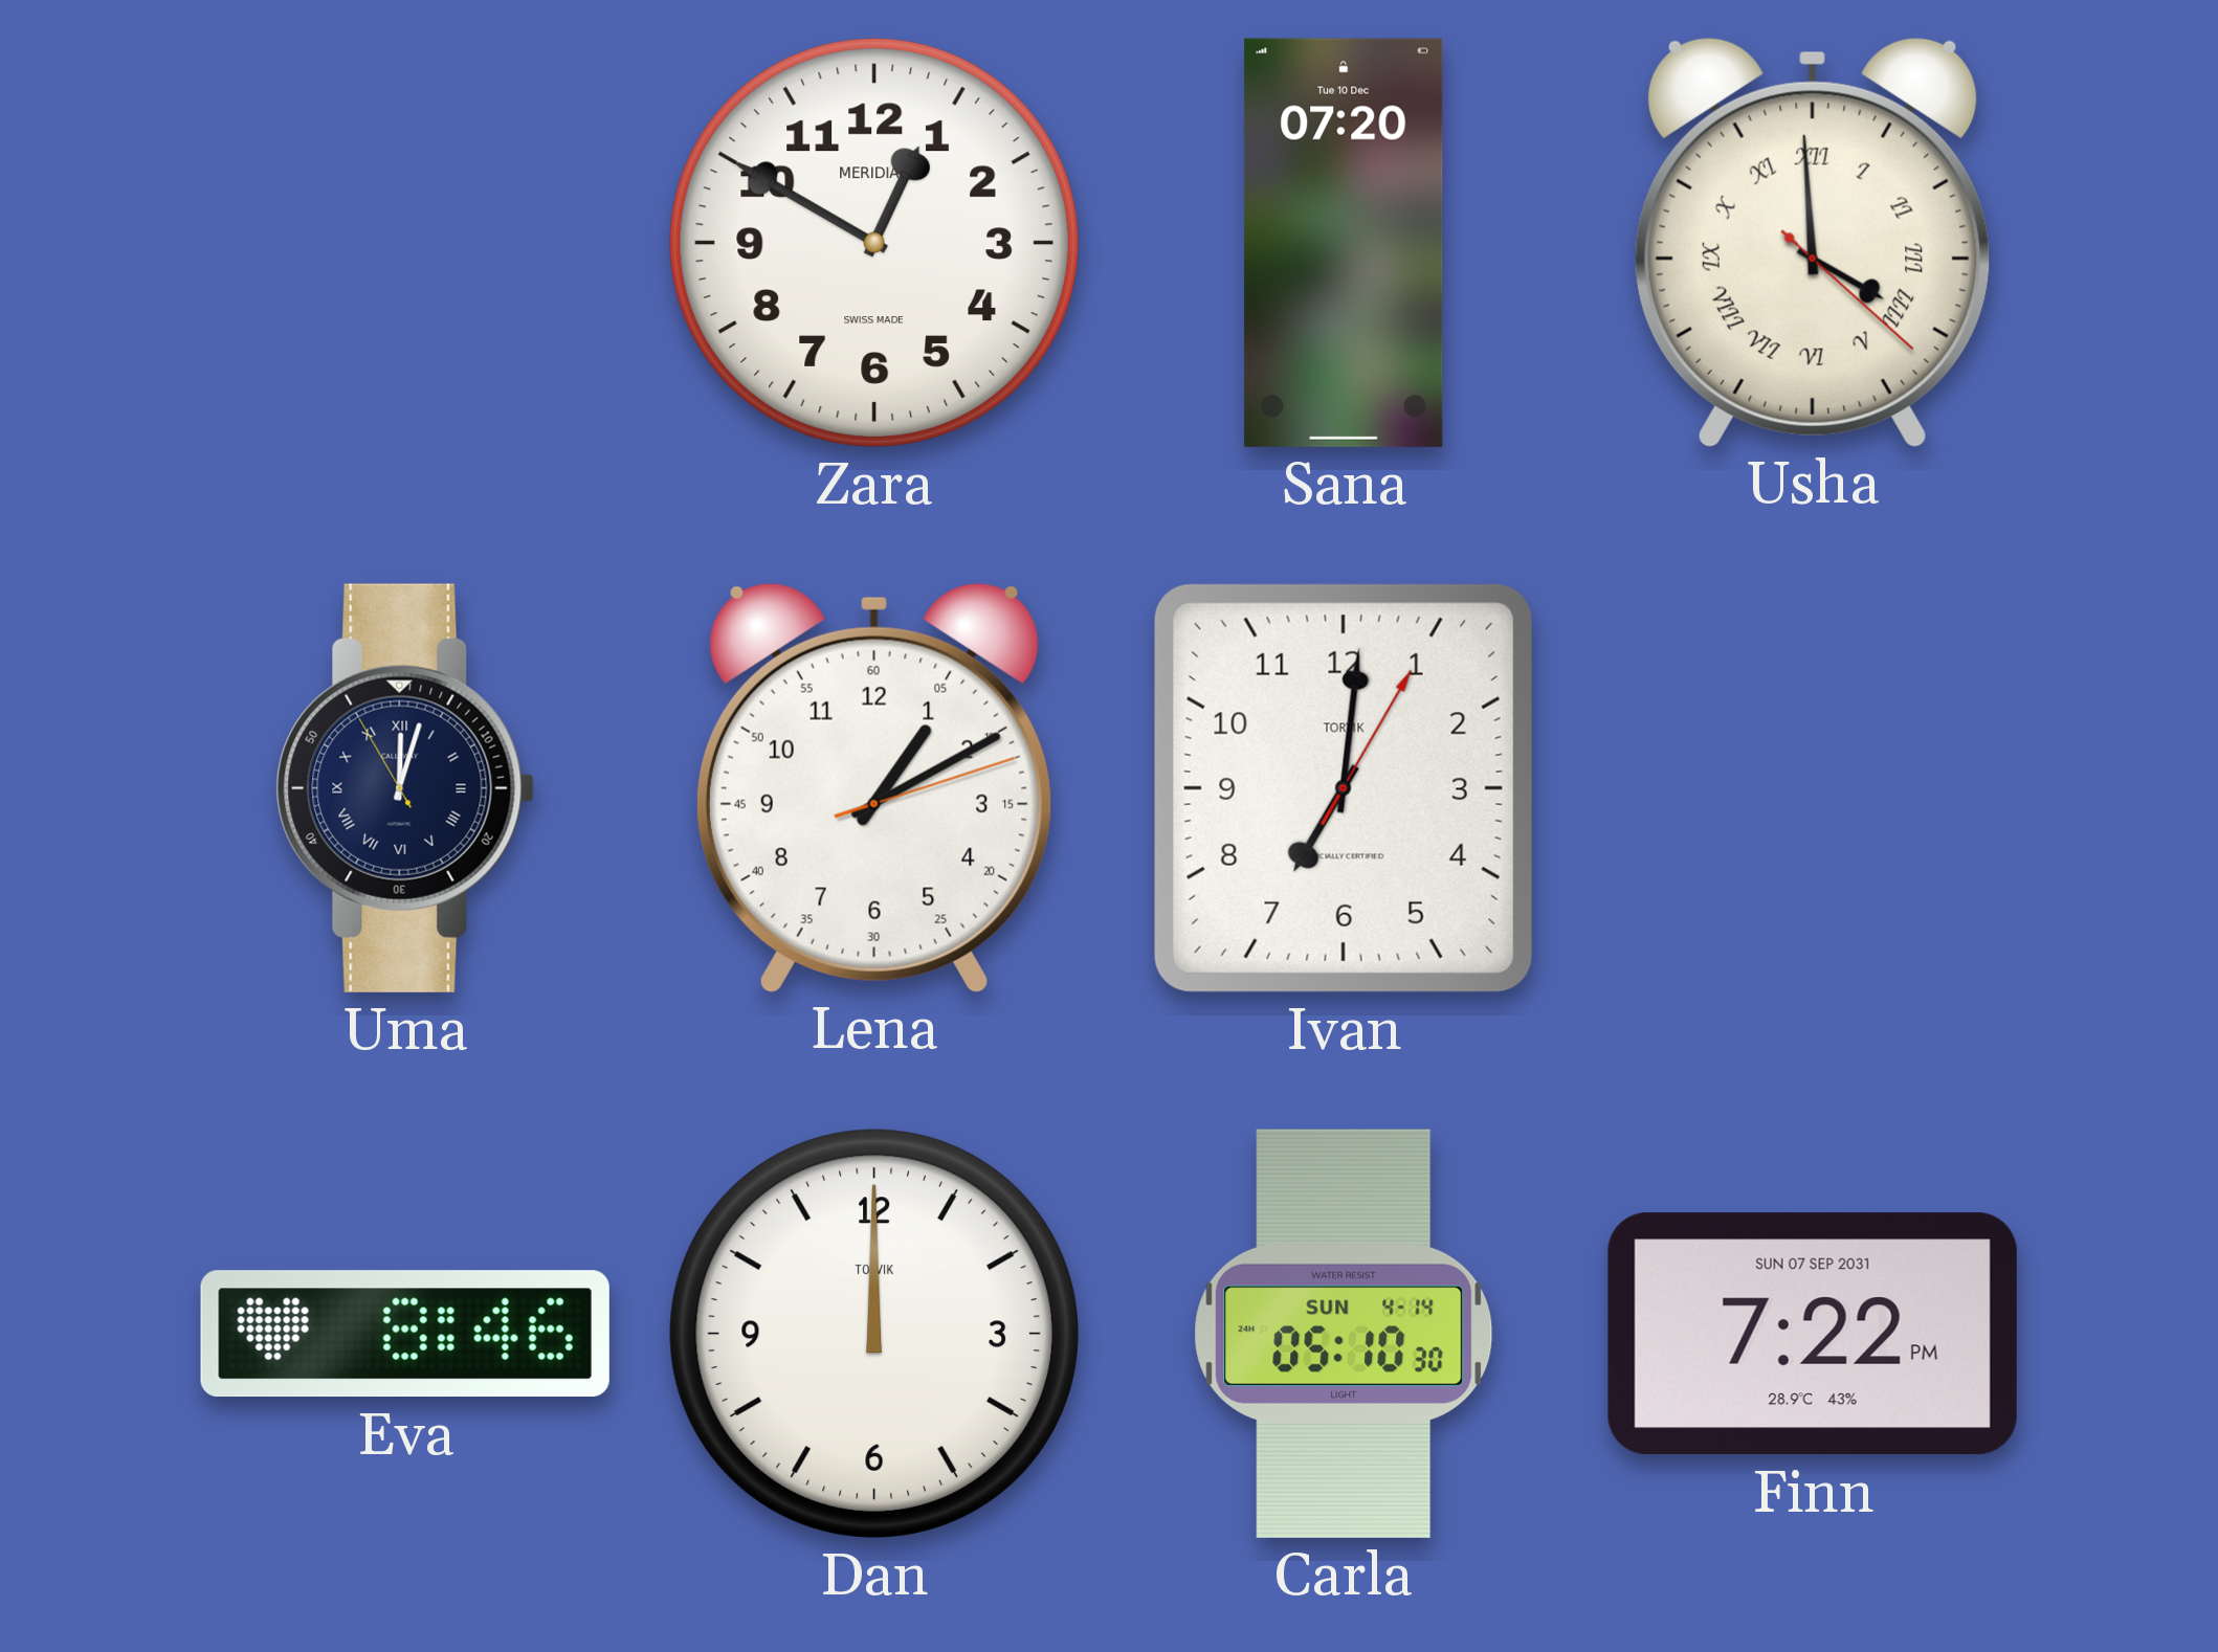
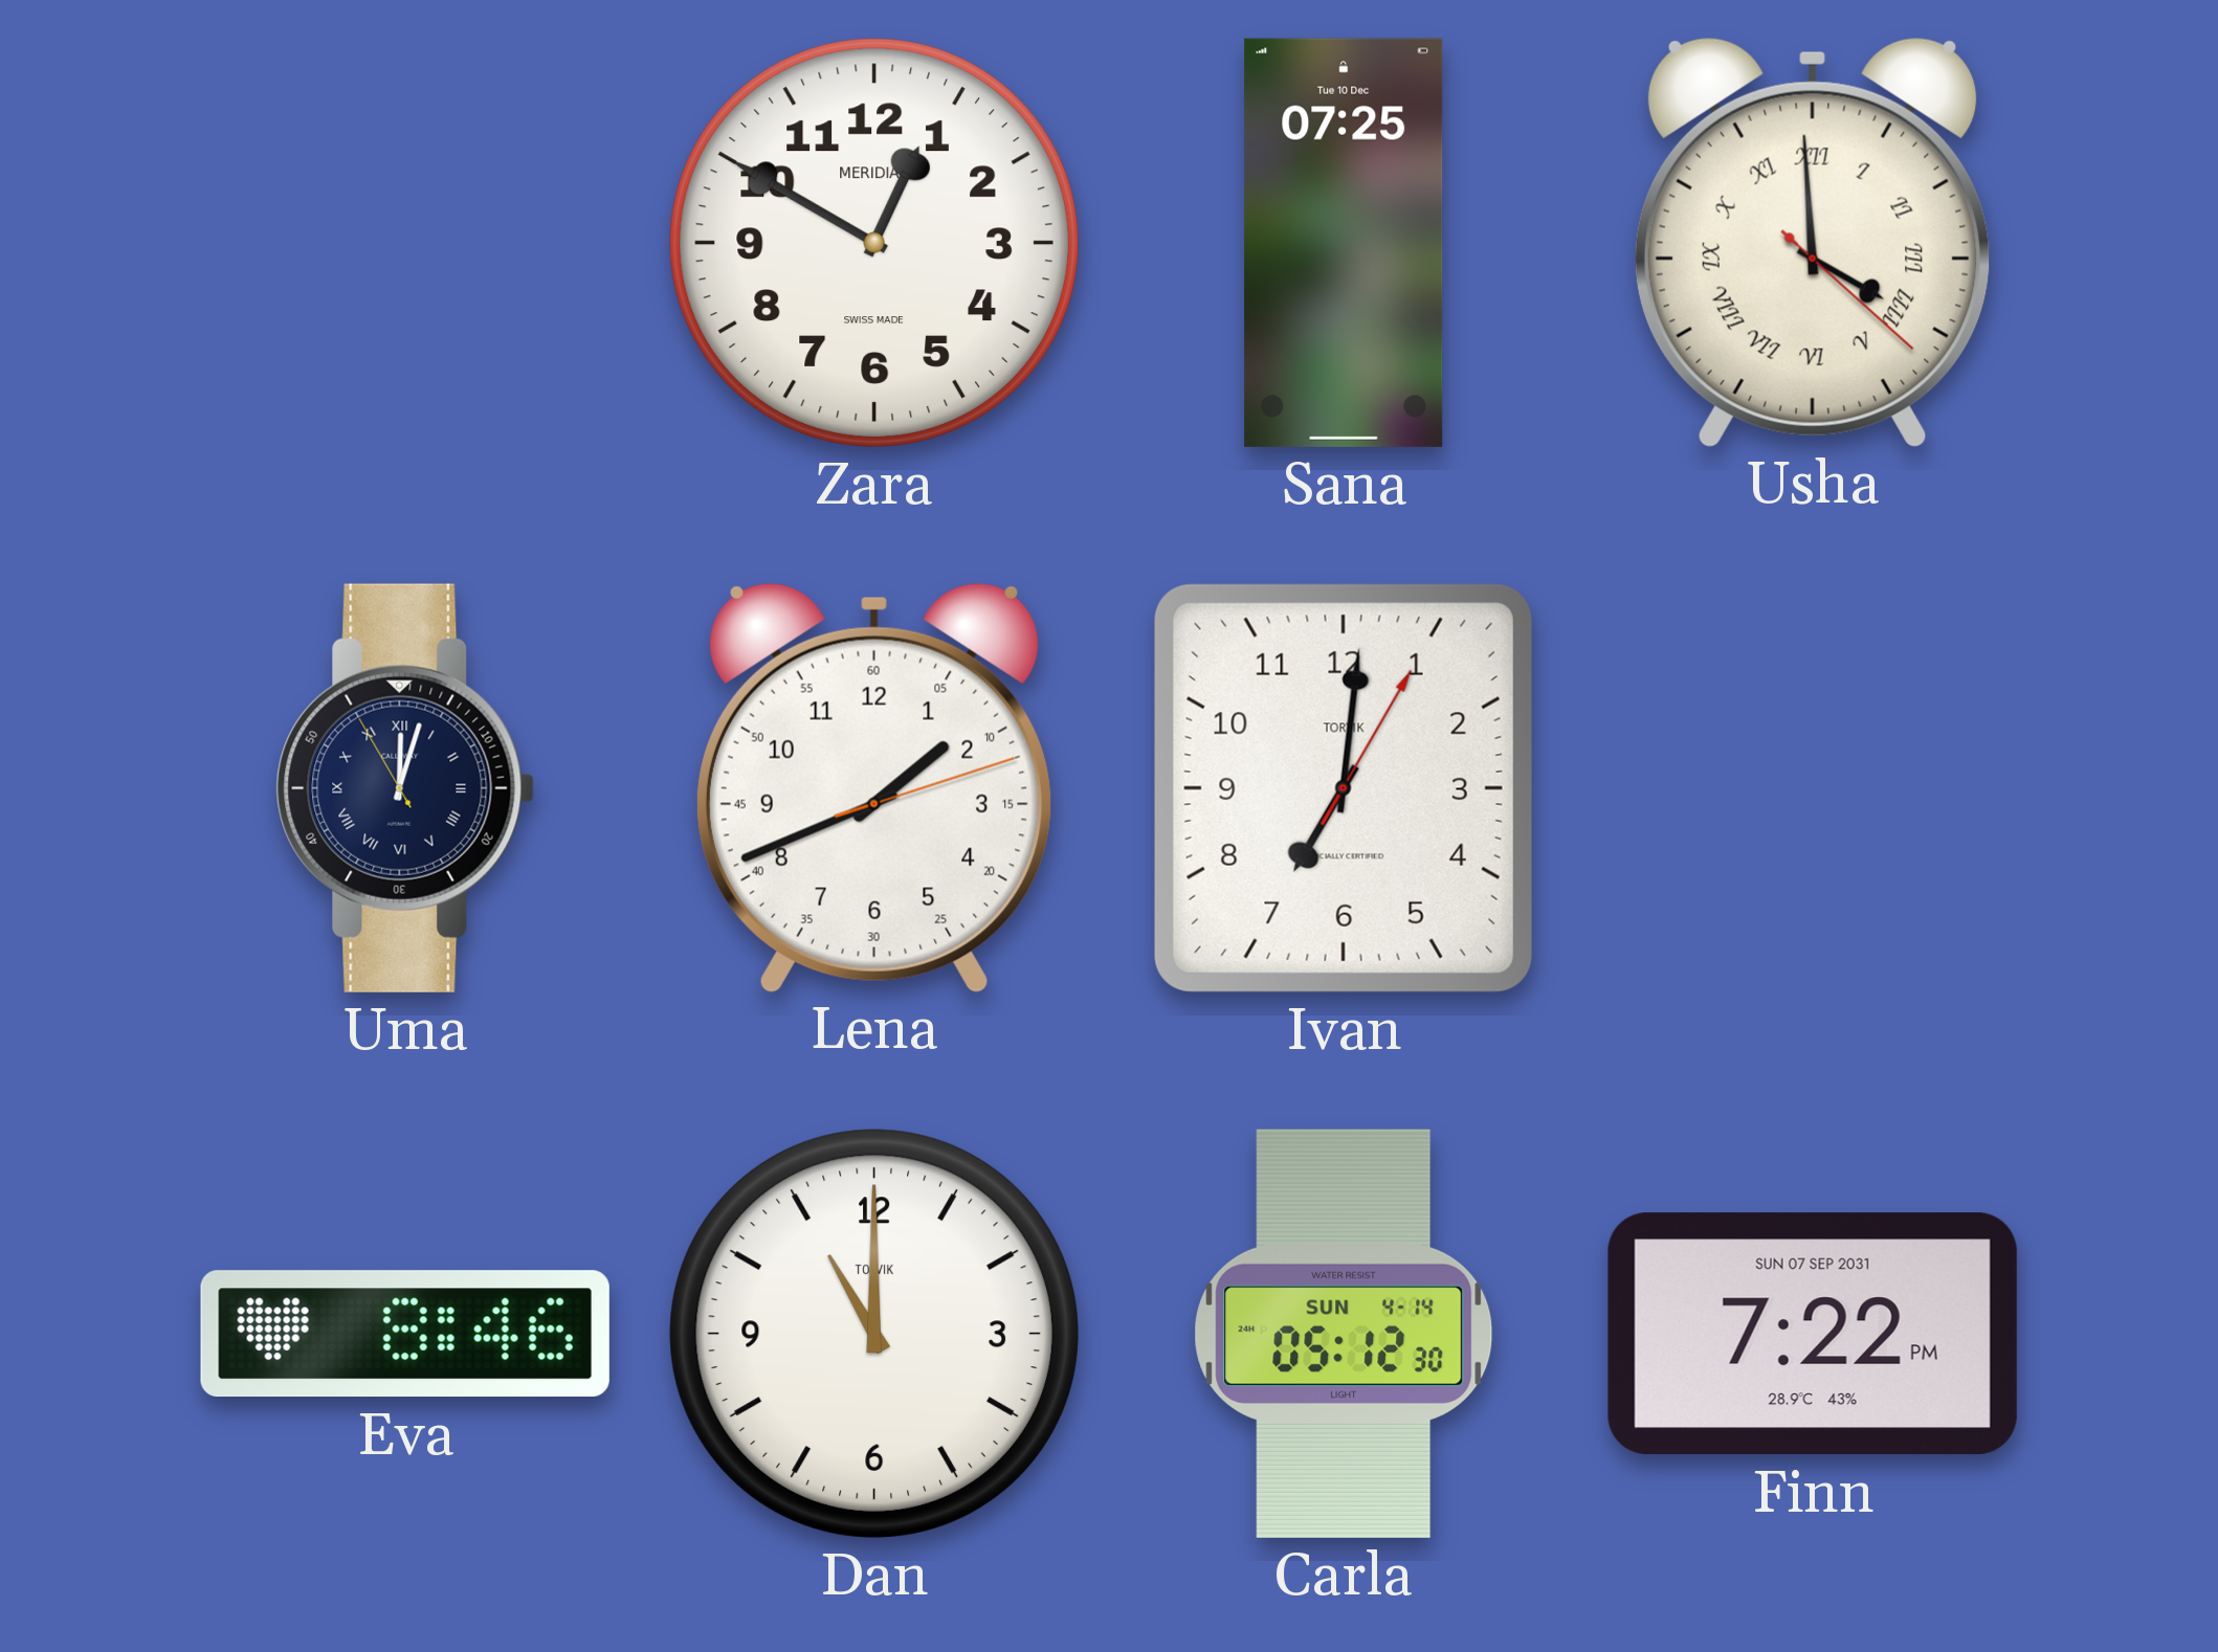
Sana: 07:20 -> 07:25
Lena: 1:10 -> 1:41
Dan: 12:00 -> 11:00
Carla: 05:10 -> 05:12
